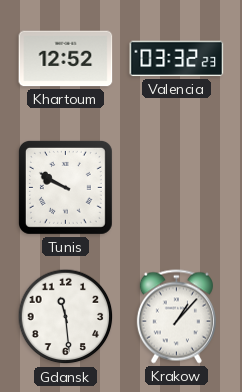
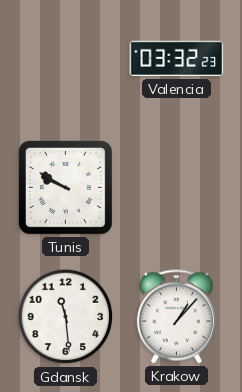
Khartoum: 12:52 -> none
